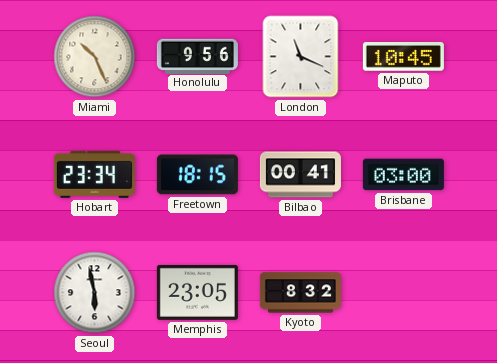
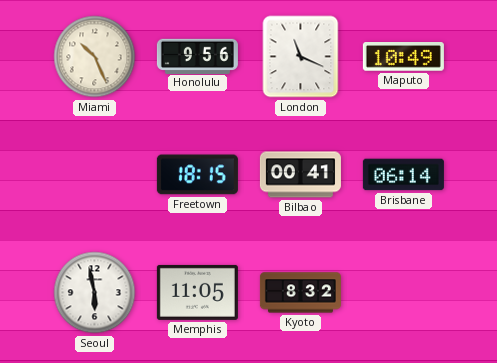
Maputo: 10:45 -> 10:49
Hobart: 23:34 -> none
Brisbane: 03:00 -> 06:14
Memphis: 23:05 -> 11:05
